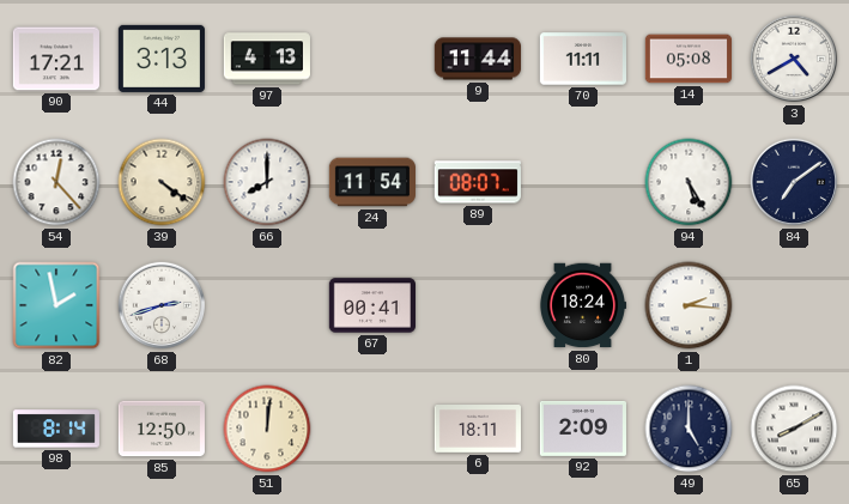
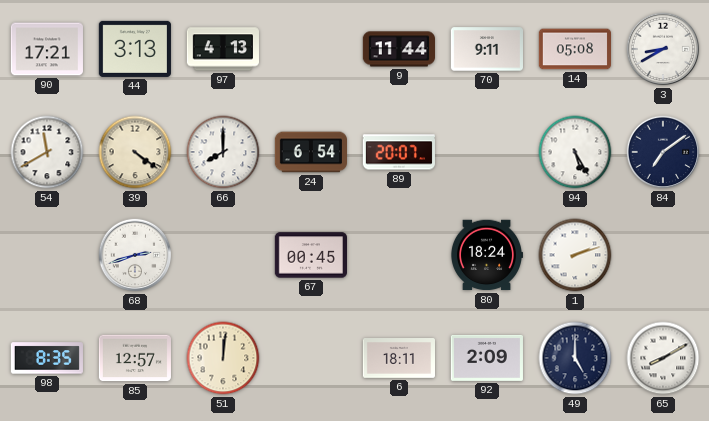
70: 11:11 -> 9:11
3: 4:40 -> 8:40
54: 12:23 -> 11:40
24: 11:54 -> 6:54
89: 08:07 -> 20:07
82: 1:58 -> none
67: 00:41 -> 00:45
1: 2:16 -> 2:12
98: 8:14 -> 8:35
85: 12:50 -> 12:57
